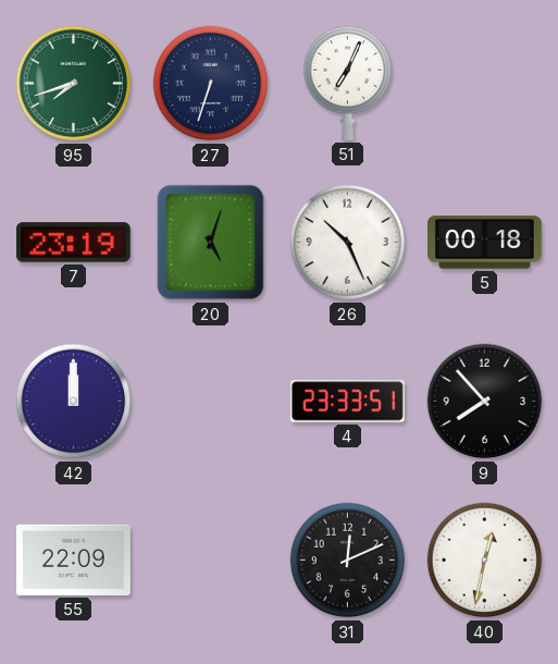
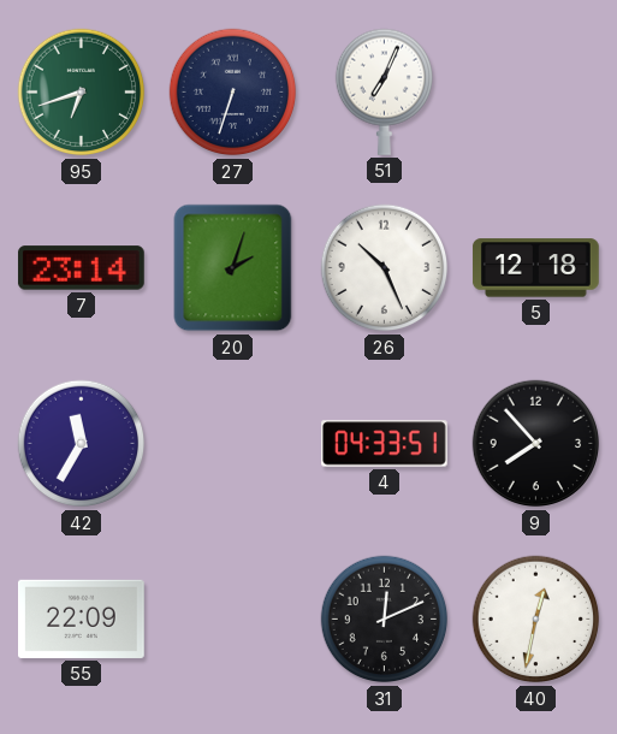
95: 7:42 -> 6:42
7: 23:19 -> 23:14
20: 5:03 -> 2:03
5: 00:18 -> 12:18
42: 12:00 -> 11:35
4: 23:33 -> 04:33
